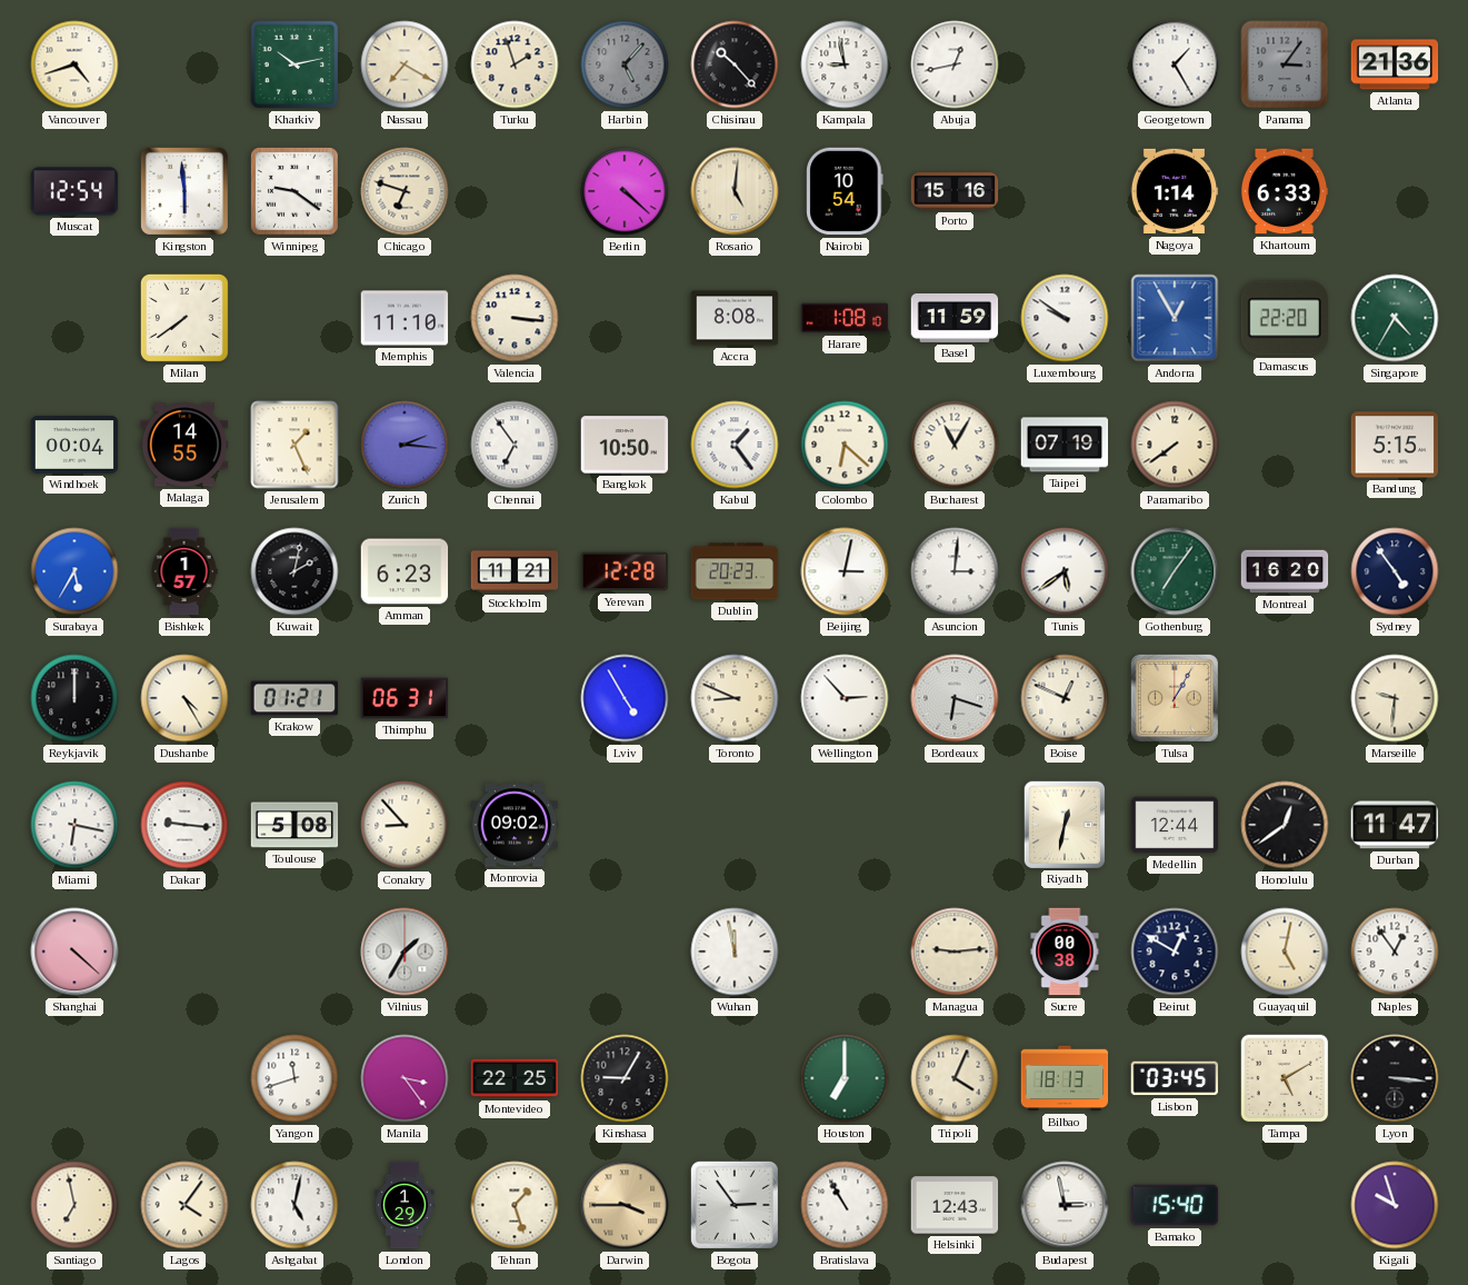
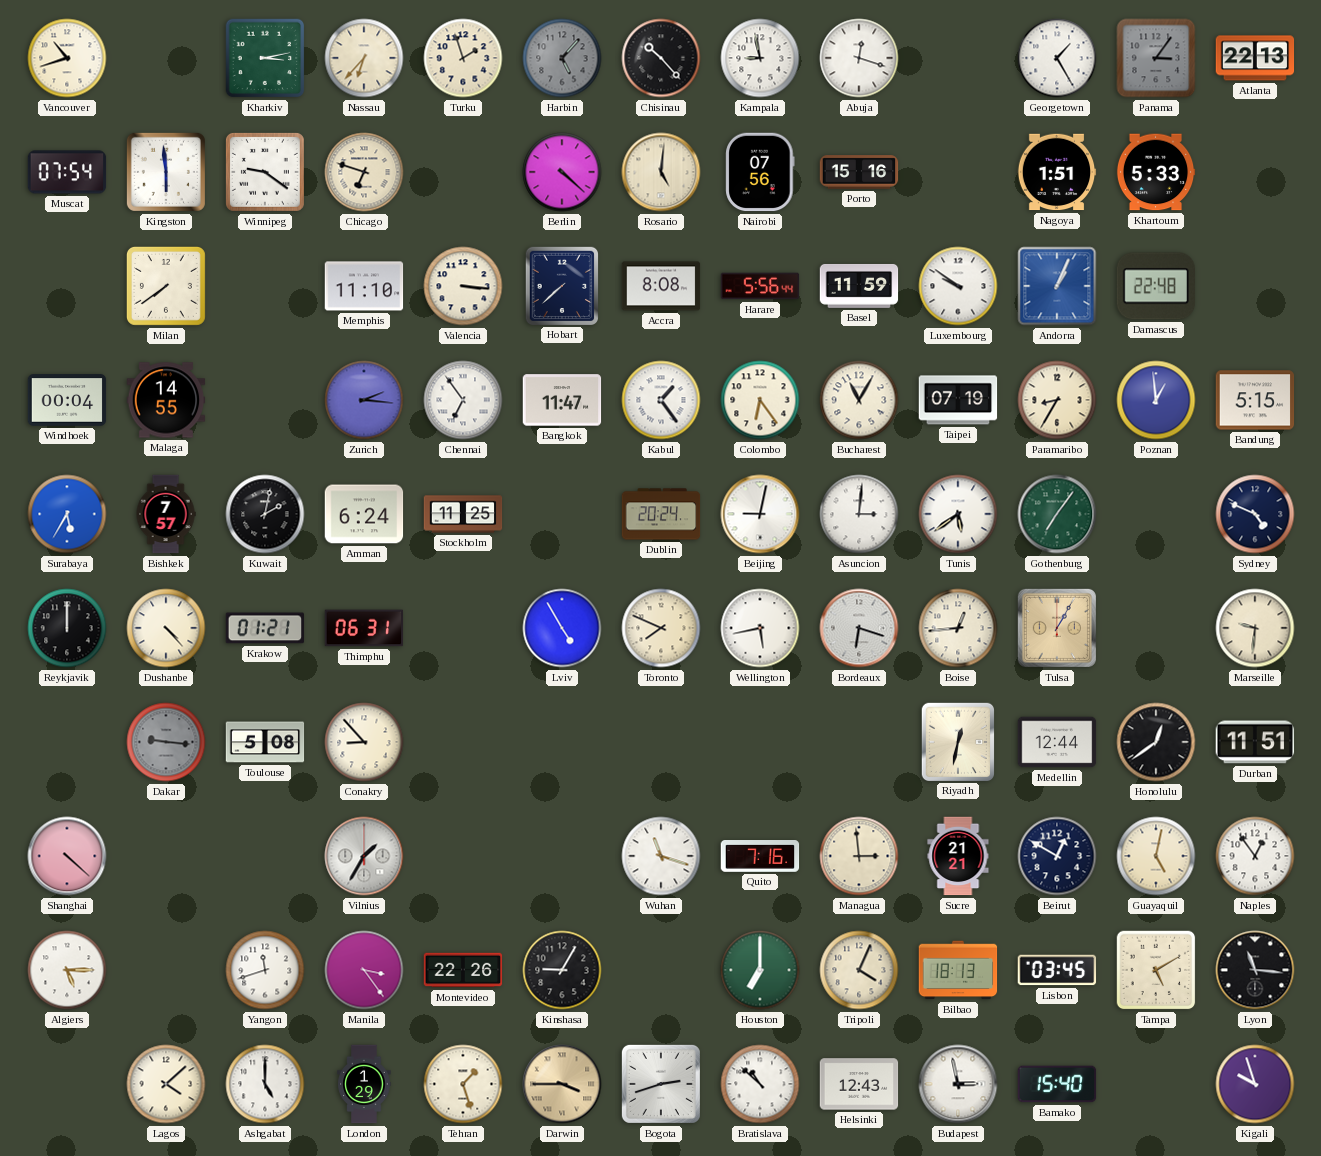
Vancouver: 4:42 -> 10:42
Kharkiv: 10:13 -> 3:13
Nassau: 7:20 -> 6:37
Abuja: 12:43 -> 12:18
Atlanta: 21:36 -> 22:13
Muscat: 12:54 -> 07:54
Nairobi: 10:54 -> 07:56
Nagoya: 1:14 -> 1:51
Khartoum: 6:33 -> 5:33
Hobart: none -> 7:38
Harare: 1:08 -> 5:56
Andorra: 12:55 -> 1:04
Damascus: 22:20 -> 22:48
Singapore: 4:35 -> none
Jerusalem: 1:26 -> none
Bangkok: 10:50 -> 11:47
Colombo: 6:22 -> 6:24
Paramaribo: 7:39 -> 8:35
Poznan: none -> 12:59
Bishkek: 1:57 -> 7:57
Amman: 6:23 -> 6:24
Stockholm: 11:21 -> 11:25
Yerevan: 12:28 -> none
Dublin: 20:23 -> 20:24
Beijing: 3:02 -> 9:02
Montreal: 16:20 -> none
Sydney: 4:54 -> 4:49
Dushanbe: 4:25 -> 4:23
Toronto: 8:49 -> 7:49
Wellington: 2:53 -> 5:43
Boise: 12:49 -> 12:44
Miami: 6:17 -> none
Dakar dial: white -> grey
Monrovia: 09:02 -> none
Durban: 11:47 -> 11:51
Wuhan: 11:58 -> 11:18
Quito: none -> 7:16
Managua: 9:14 -> 2:59
Sucre: 00:38 -> 21:21
Algiers: none -> 5:15
Montevideo: 22:25 -> 22:26
Lyon: 3:16 -> 11:16
Santiago: 6:58 -> none
Lagos: 4:06 -> 4:08
Ashgabat: 5:02 -> 5:00
Bogota: 2:54 -> 2:42
Bratislava: 10:55 -> 10:52
